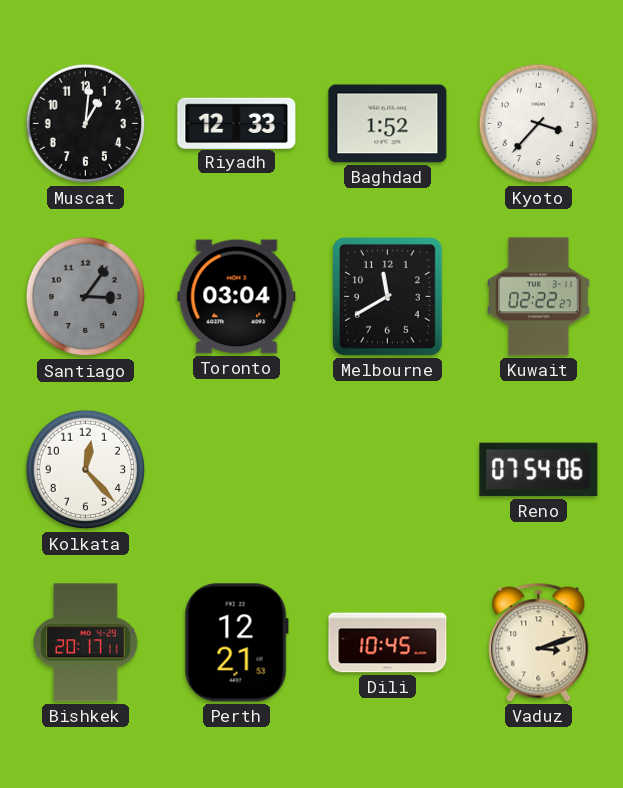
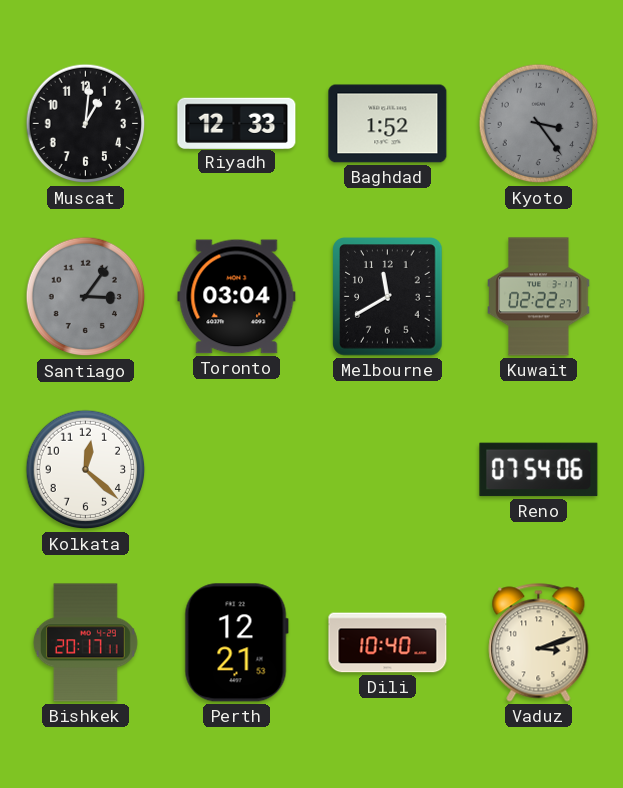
Kyoto: 3:37 -> 3:24
Kyoto dial: white -> grey
Kolkata: 12:23 -> 12:22
Dili: 10:45 -> 10:40
